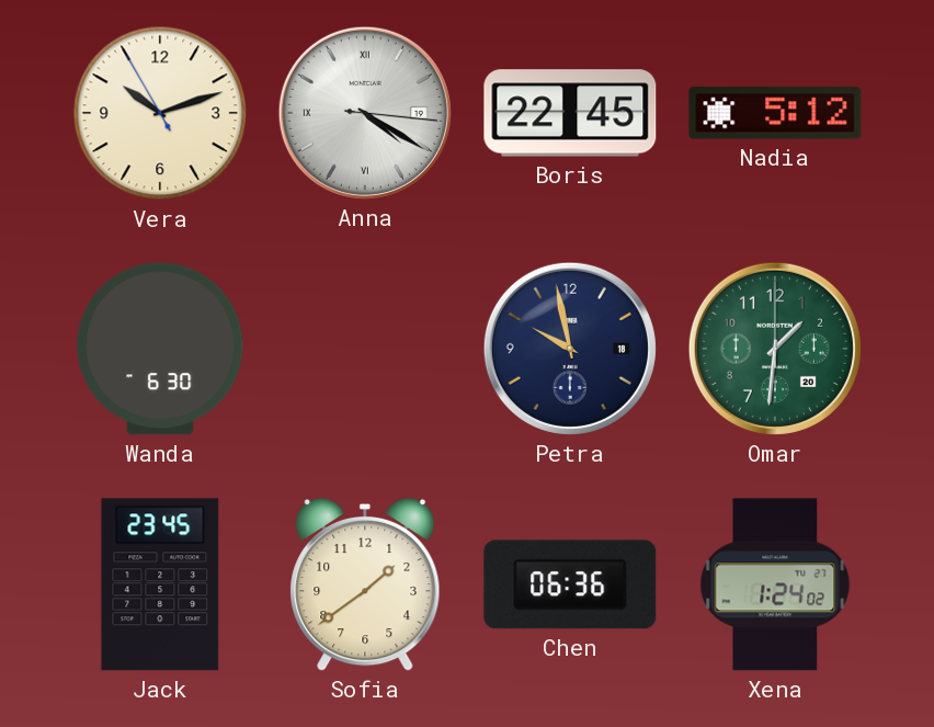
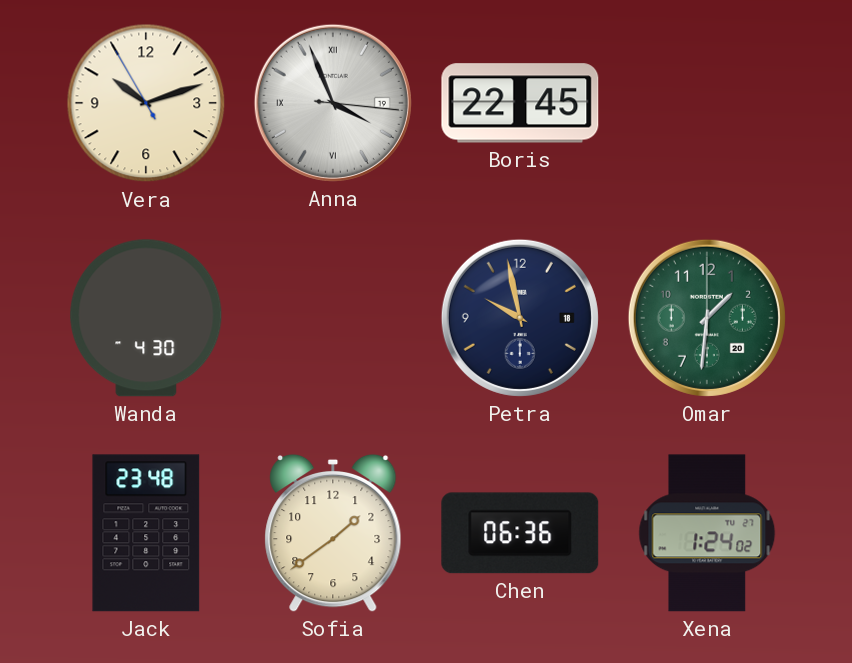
Anna: 4:20 -> 3:56
Nadia: 5:12 -> none
Wanda: 6:30 -> 4:30
Jack: 23:45 -> 23:48
